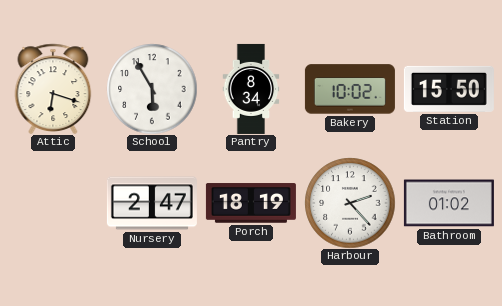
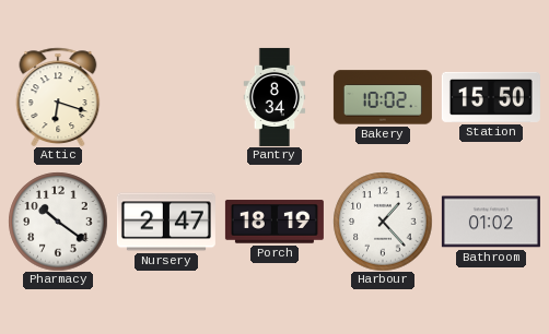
School: 5:55 -> none
Pharmacy: none -> 10:21
Harbour: 2:23 -> 1:23
